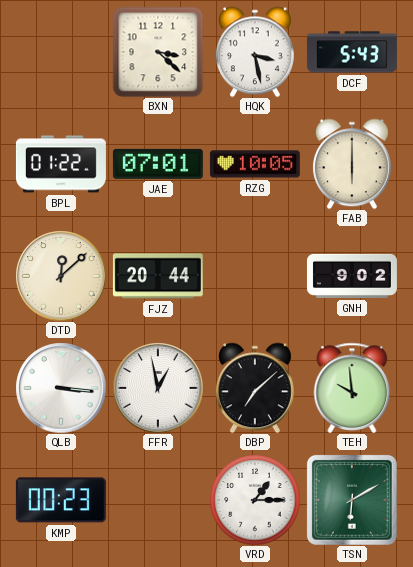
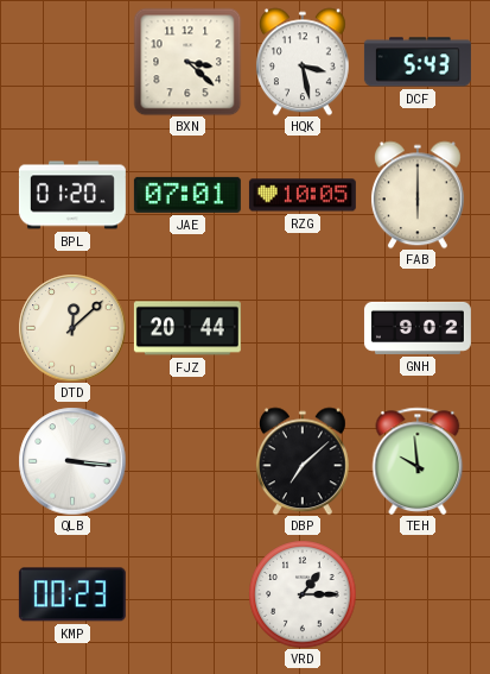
BPL: 01:22 -> 01:20
FFR: 12:58 -> none
TSN: 6:10 -> none
